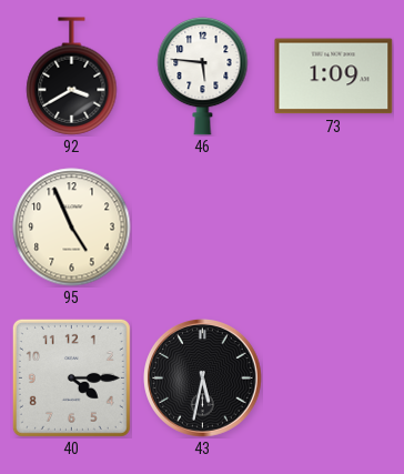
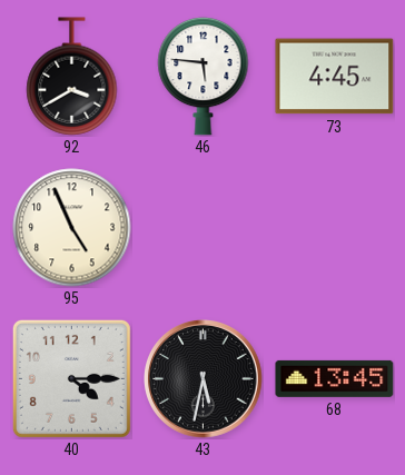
73: 1:09 -> 4:45
68: none -> 13:45
